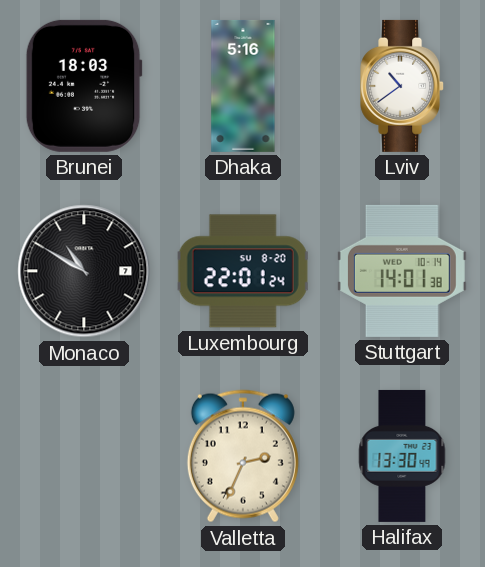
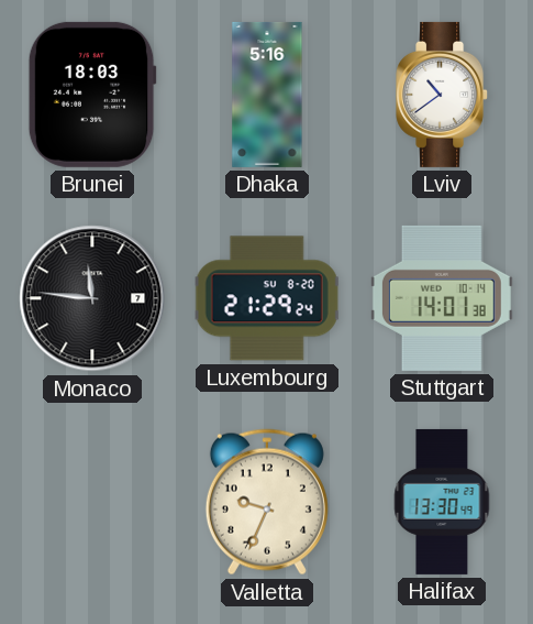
Monaco: 10:50 -> 11:46
Luxembourg: 22:01 -> 21:29
Valletta: 2:34 -> 9:34
